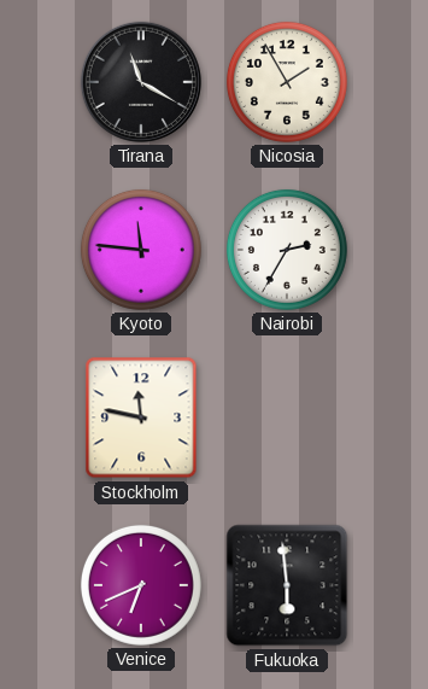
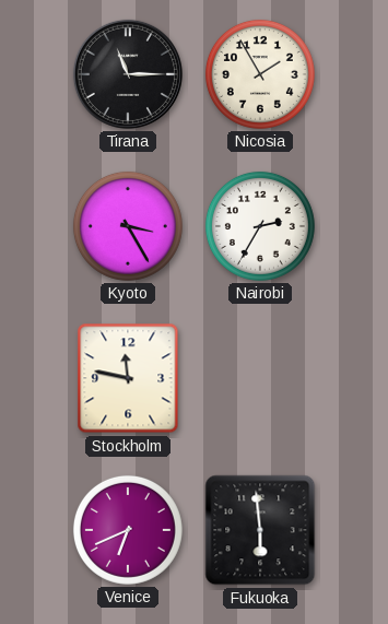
Tirana: 11:20 -> 11:15
Kyoto: 11:46 -> 3:25
